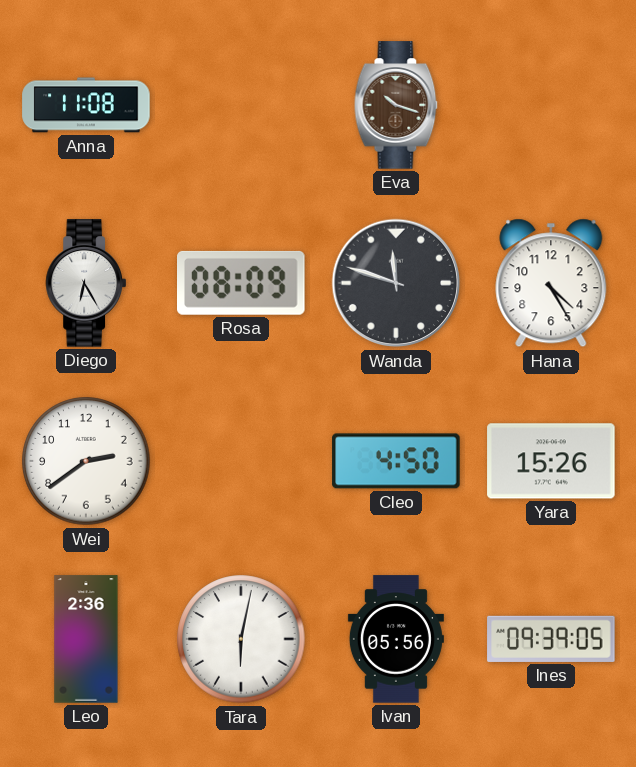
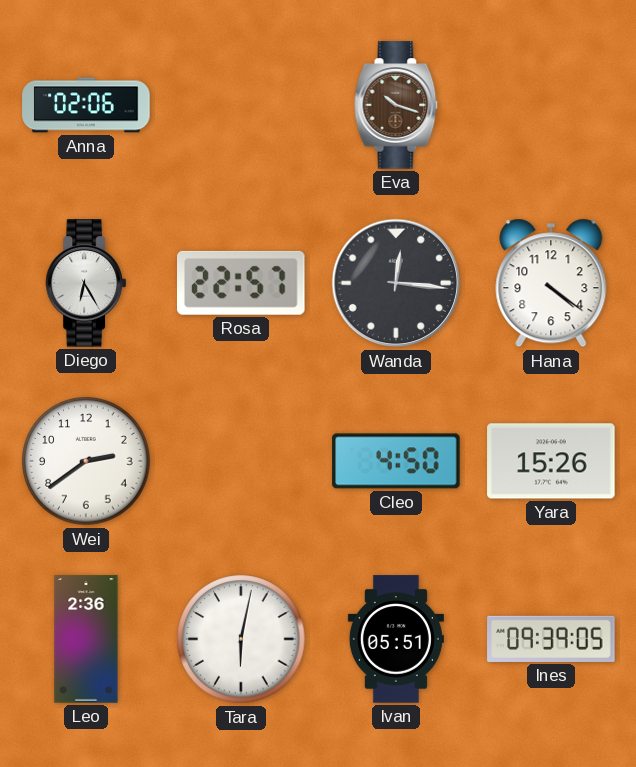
Anna: 11:08 -> 02:06
Rosa: 08:09 -> 22:57
Wanda: 11:48 -> 12:16
Hana: 4:25 -> 4:21
Ivan: 05:56 -> 05:51
